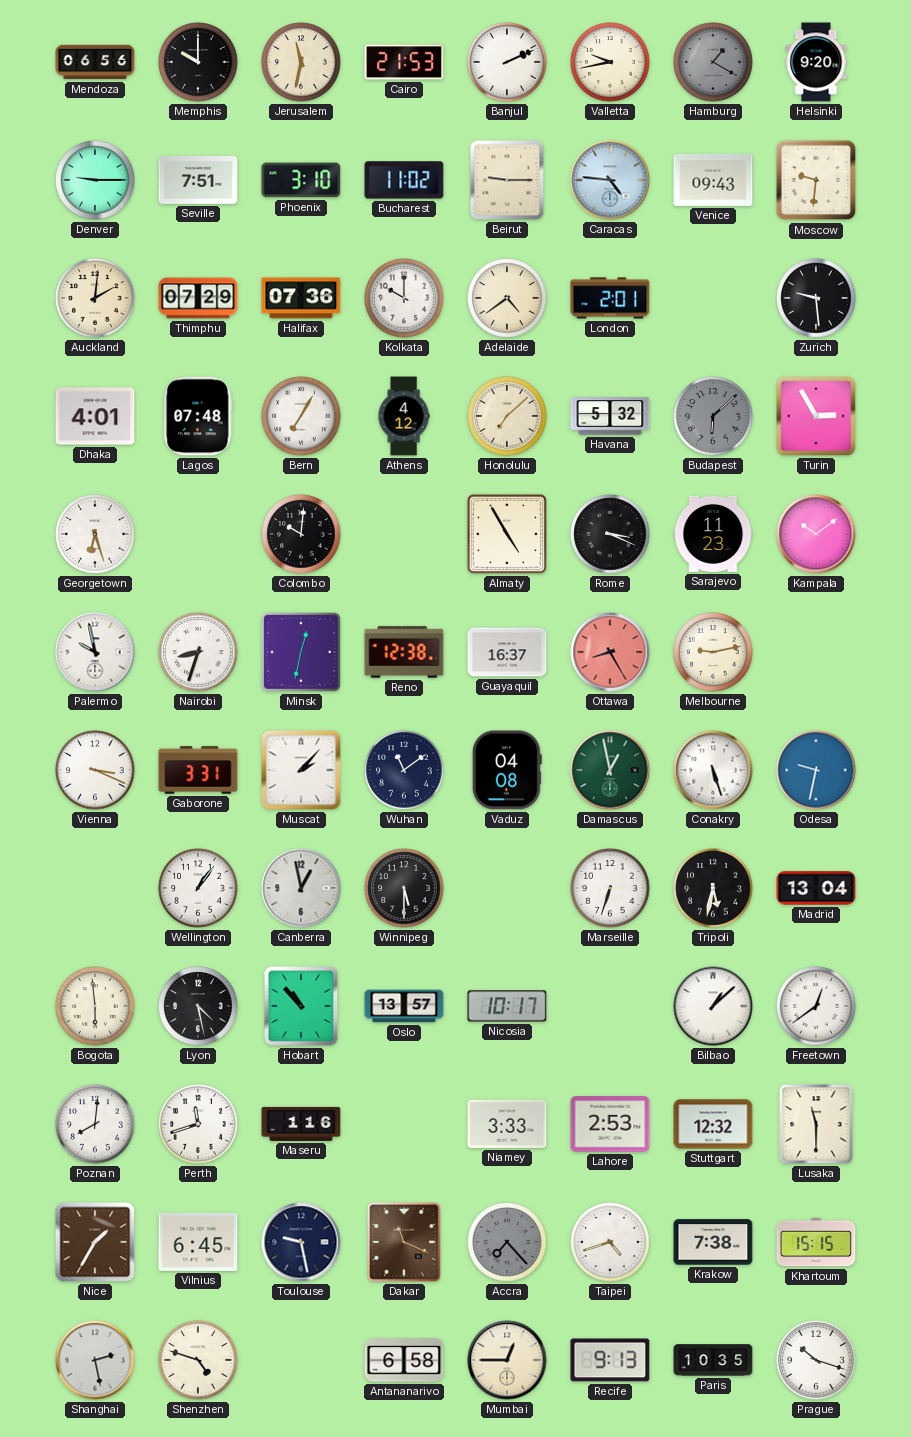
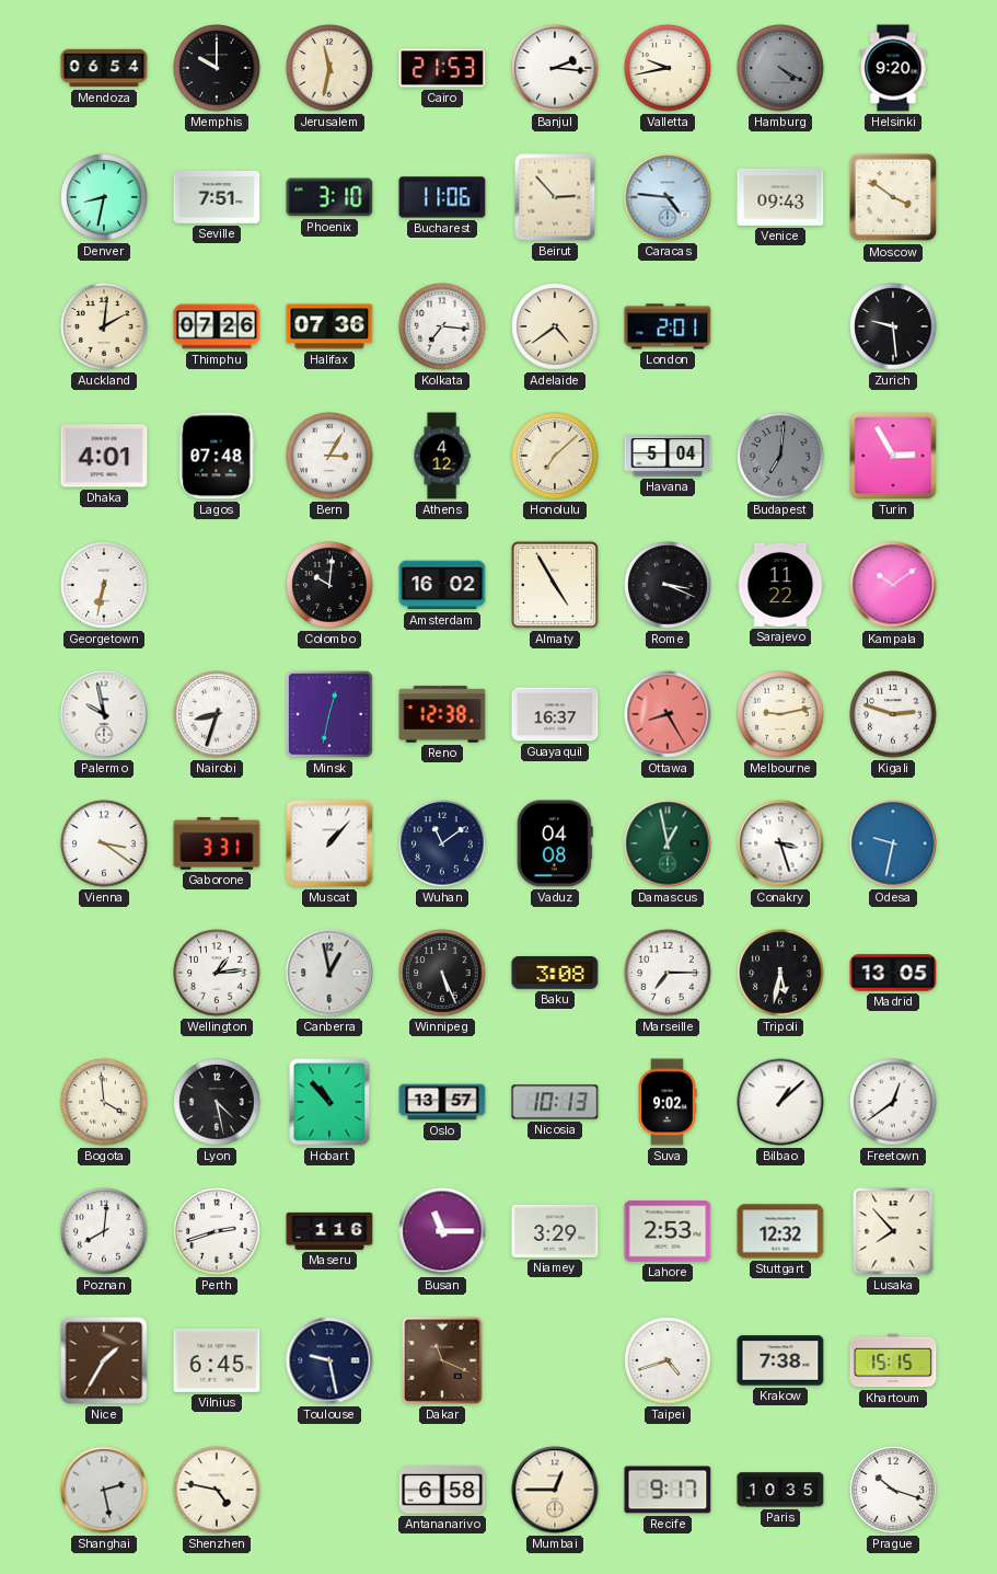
Mendoza: 06:56 -> 06:54
Banjul: 2:11 -> 2:16
Hamburg: 1:20 -> 4:20
Denver: 9:15 -> 8:32
Bucharest: 11:02 -> 11:06
Beirut: 9:15 -> 2:53
Moscow: 9:31 -> 3:51
Thimphu: 07:29 -> 07:26
Kolkata: 10:00 -> 7:16
Bern: 7:05 -> 3:05
Havana: 5:32 -> 5:04
Budapest: 6:08 -> 7:01
Georgetown: 6:27 -> 6:32
Amsterdam: none -> 16:02
Sarajevo: 11:23 -> 11:22
Kigali: none -> 2:48
Vienna: 3:19 -> 3:21
Muscat: 2:07 -> 1:07
Conakry: 5:27 -> 3:27
Wellington: 1:06 -> 1:14
Winnipeg: 5:30 -> 5:26
Baku: none -> 3:08
Marseille: 6:33 -> 7:15
Madrid: 13:04 -> 13:05
Bogota: 5:59 -> 3:59
Nicosia: 10:17 -> 10:13
Suva: none -> 9:02
Perth: 11:42 -> 2:42
Busan: none -> 11:15
Niamey: 3:33 -> 3:29
Lusaka: 11:30 -> 7:53
Accra: 7:23 -> none
Shenzhen: 4:48 -> 4:47
Recife: 9:13 -> 9:17
